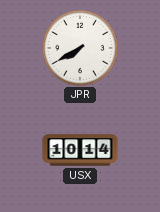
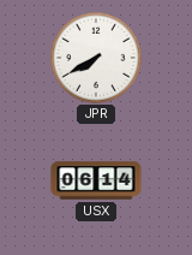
USX: 10:14 -> 06:14
